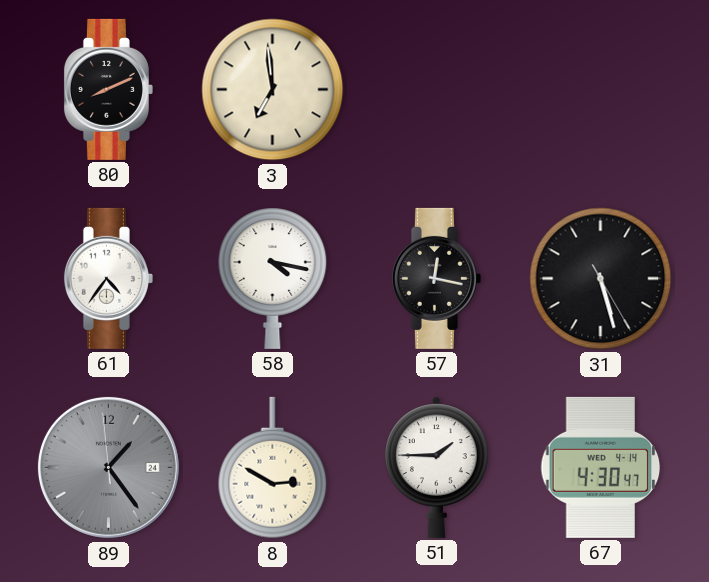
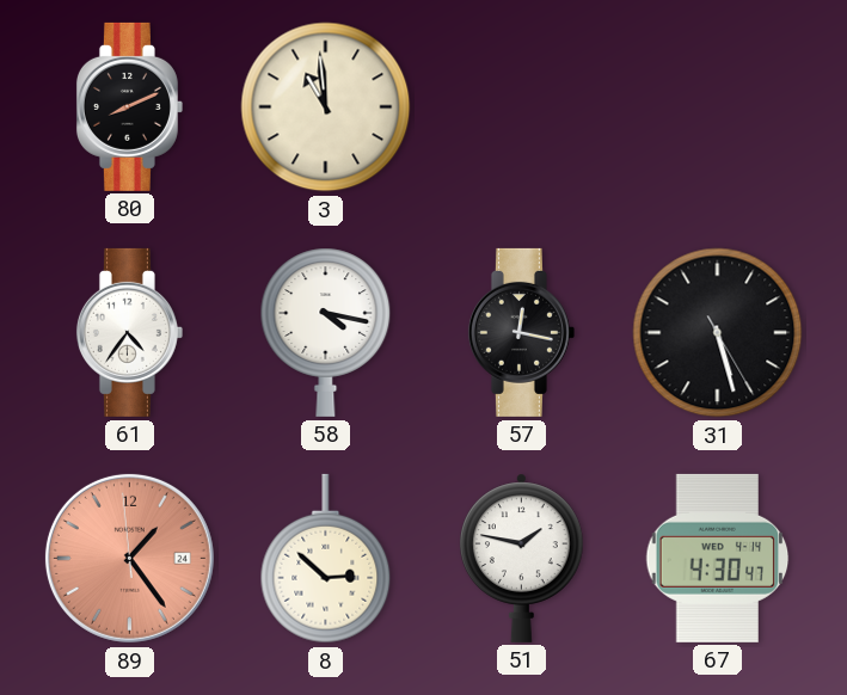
3: 6:59 -> 10:59
89 dial: grey -> salmon
8: 2:50 -> 2:52
51: 1:45 -> 1:47
